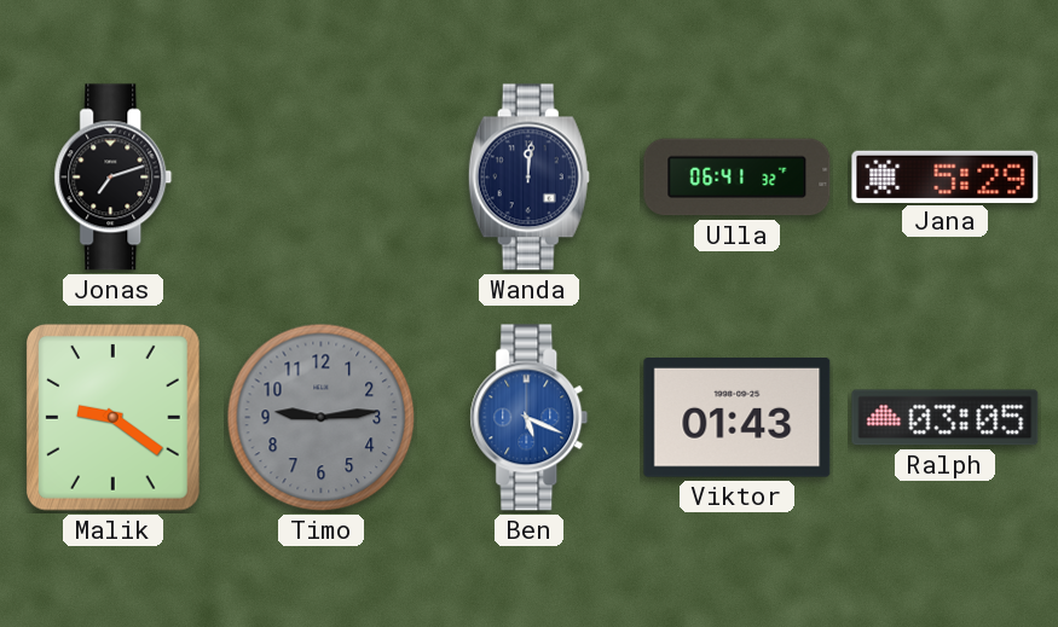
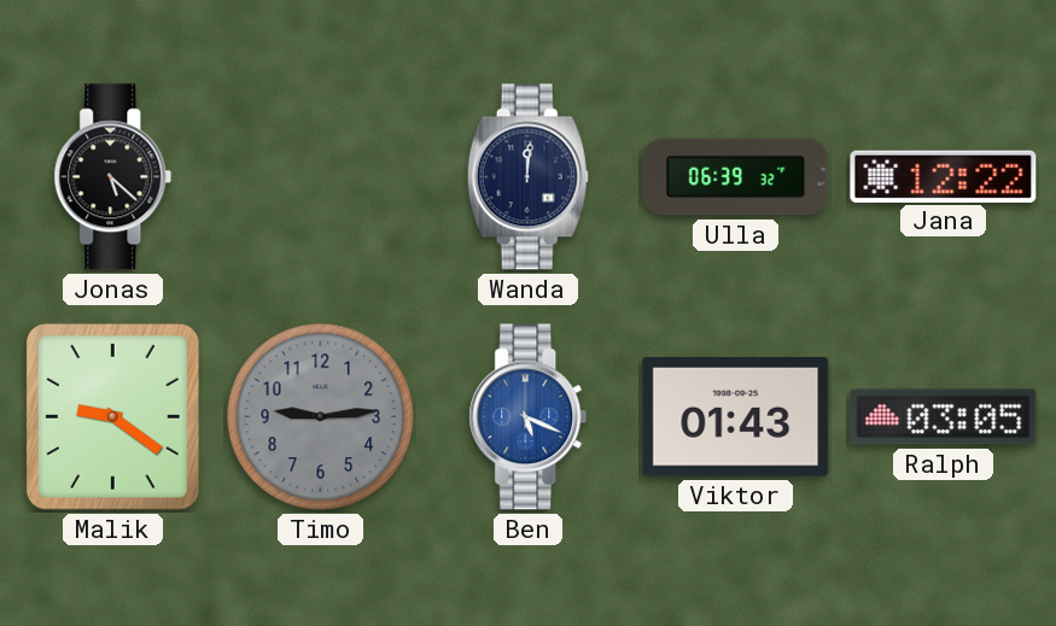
Jonas: 7:12 -> 5:22
Ulla: 06:41 -> 06:39
Jana: 5:29 -> 12:22
